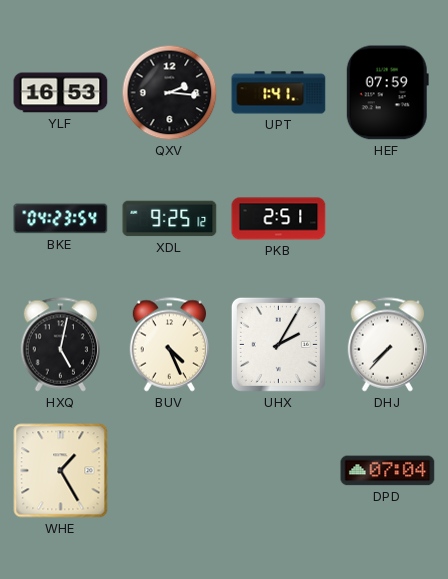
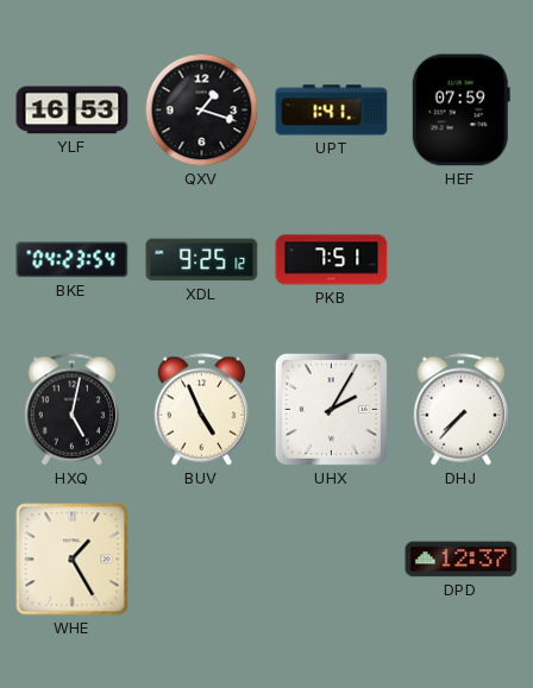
QXV: 2:16 -> 1:18
PKB: 2:51 -> 7:51
BUV: 4:26 -> 4:56
DPD: 07:04 -> 12:37
